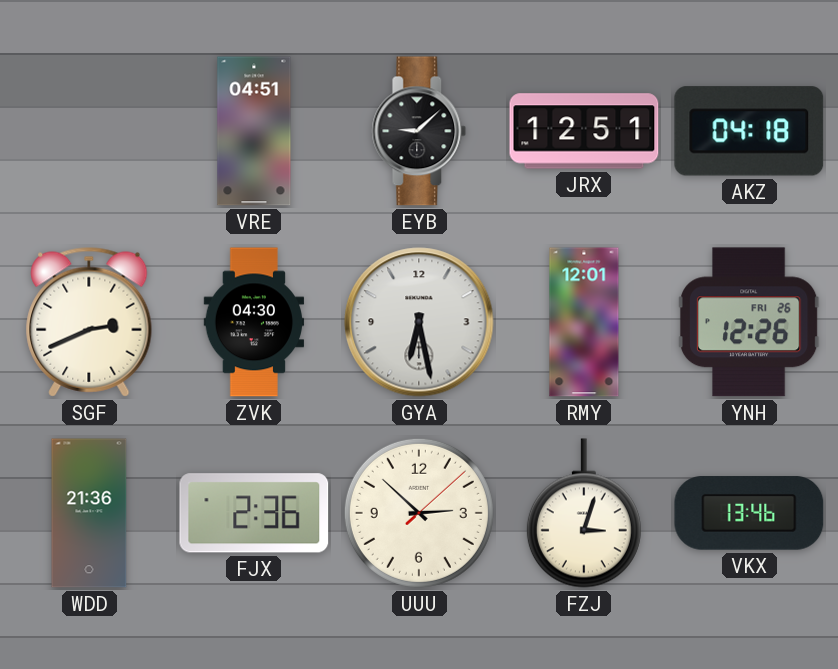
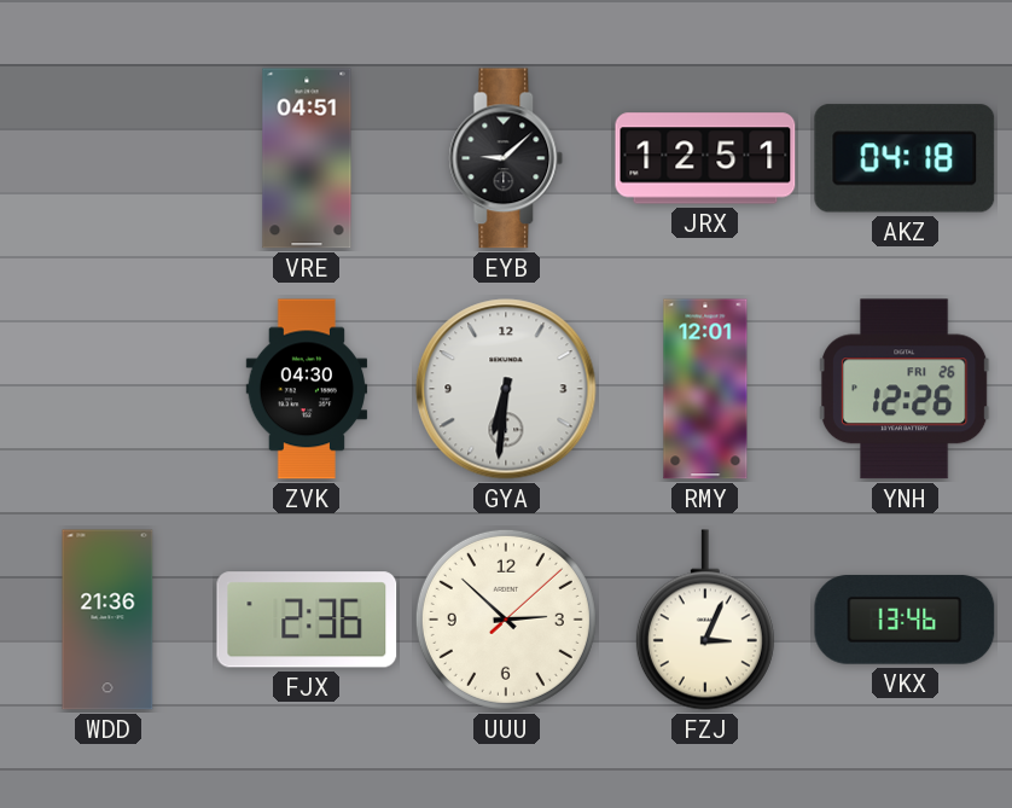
SGF: 2:41 -> none
GYA: 6:28 -> 6:31
FZJ: 3:03 -> 3:04
